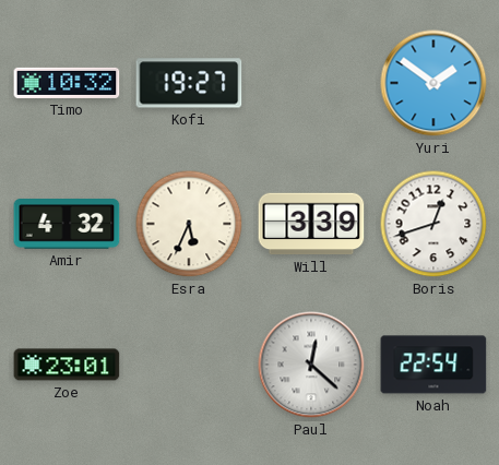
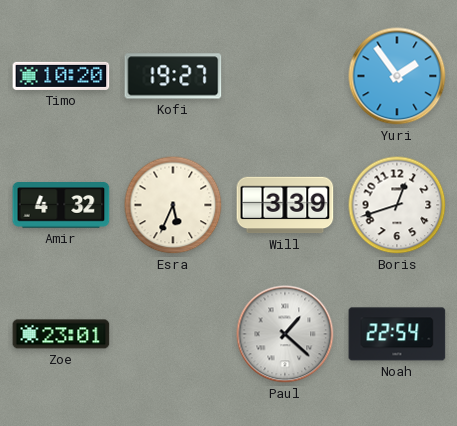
Timo: 10:32 -> 10:20
Yuri: 1:51 -> 1:54
Paul: 12:22 -> 1:22
